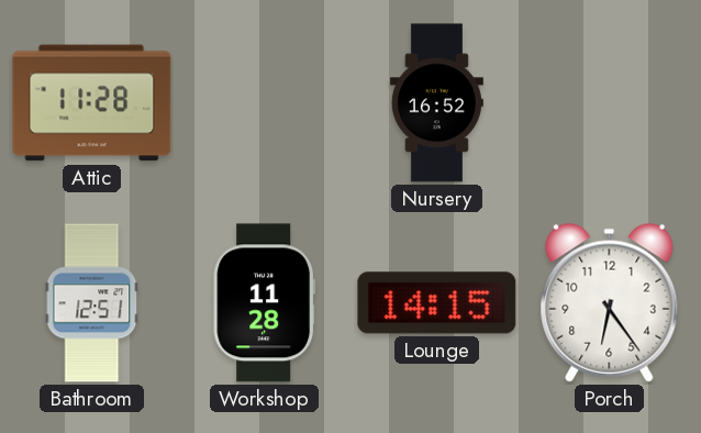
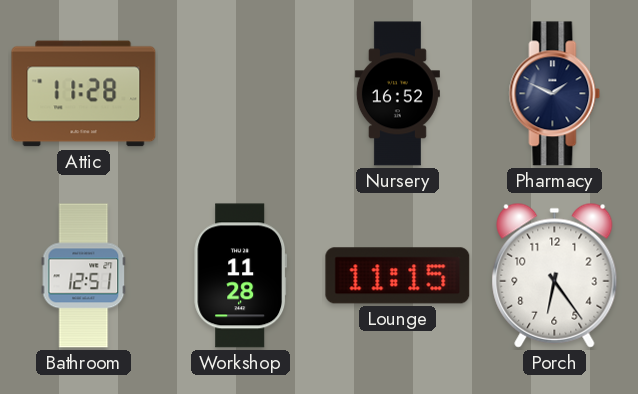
Pharmacy: none -> 1:49
Lounge: 14:15 -> 11:15
